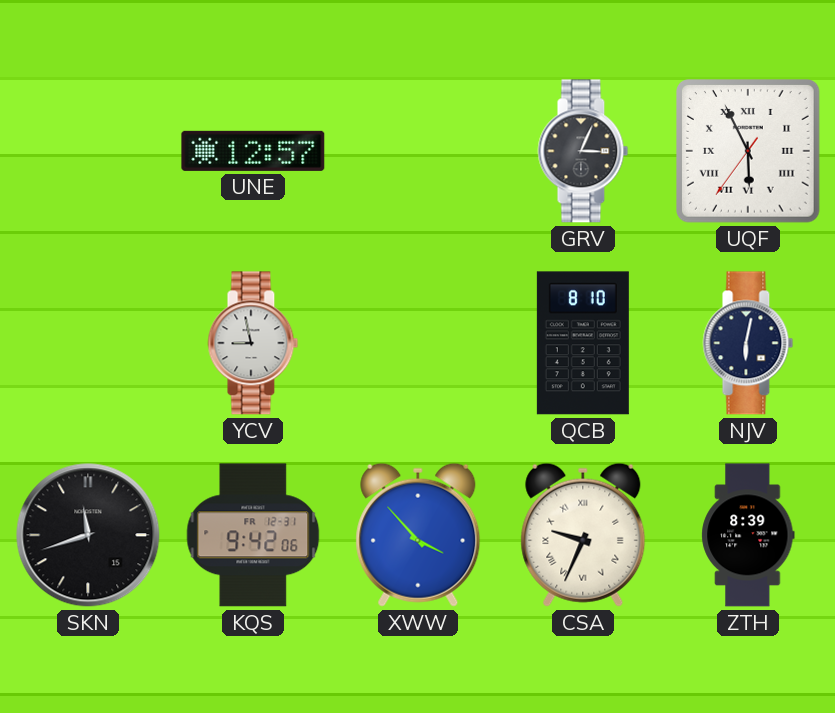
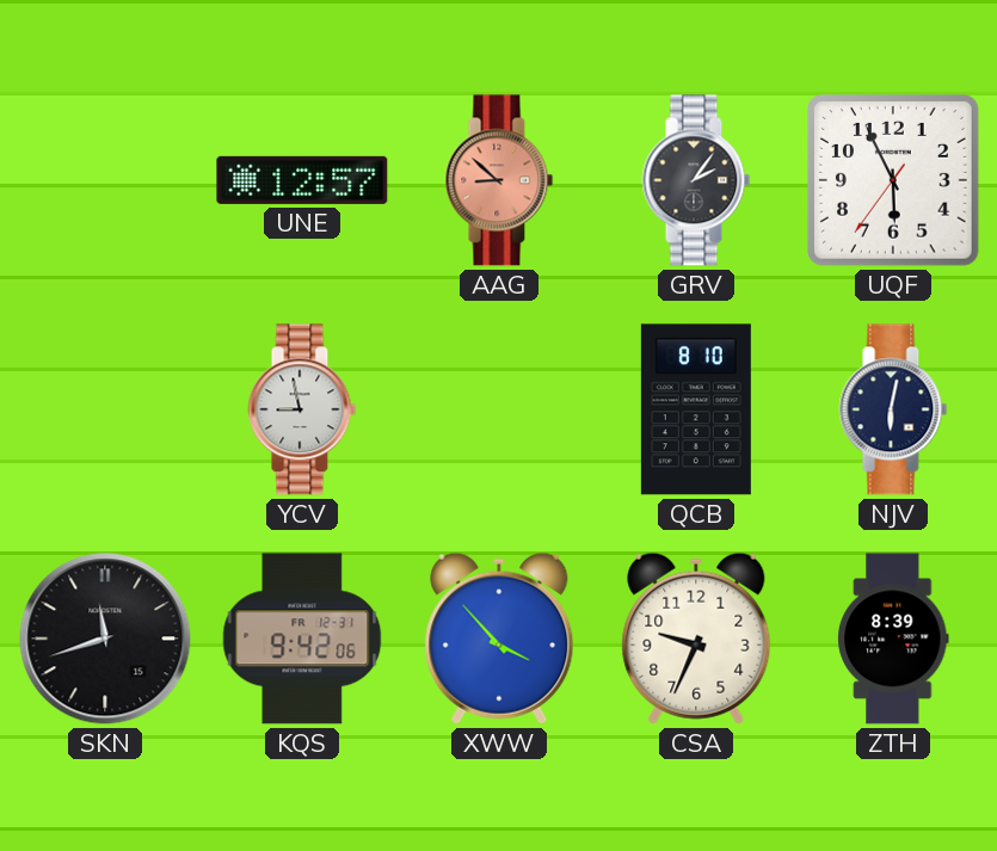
AAG: none -> 8:52
GRV: 3:04 -> 2:06
UQF numerals: Roman -> Arabic
CSA numerals: Roman -> Arabic
